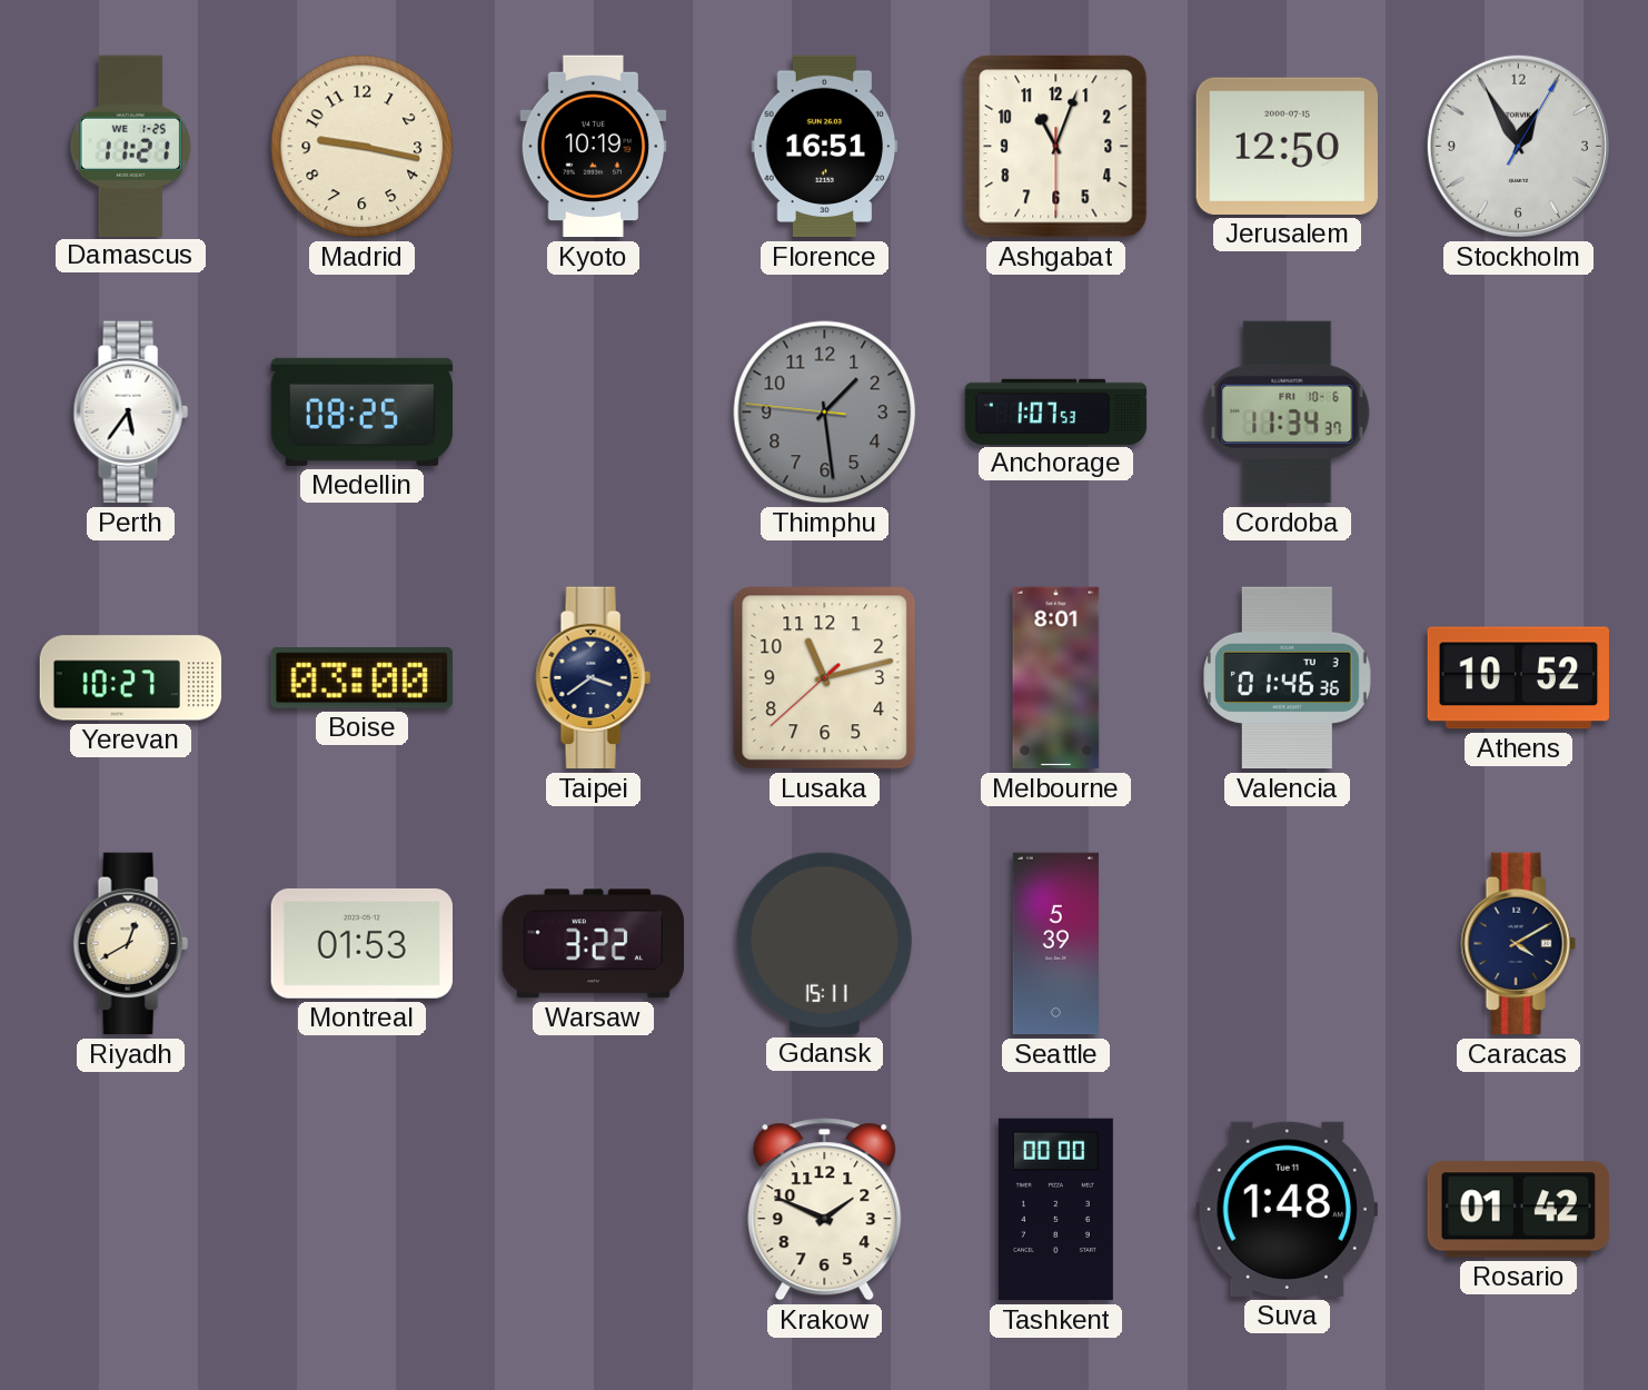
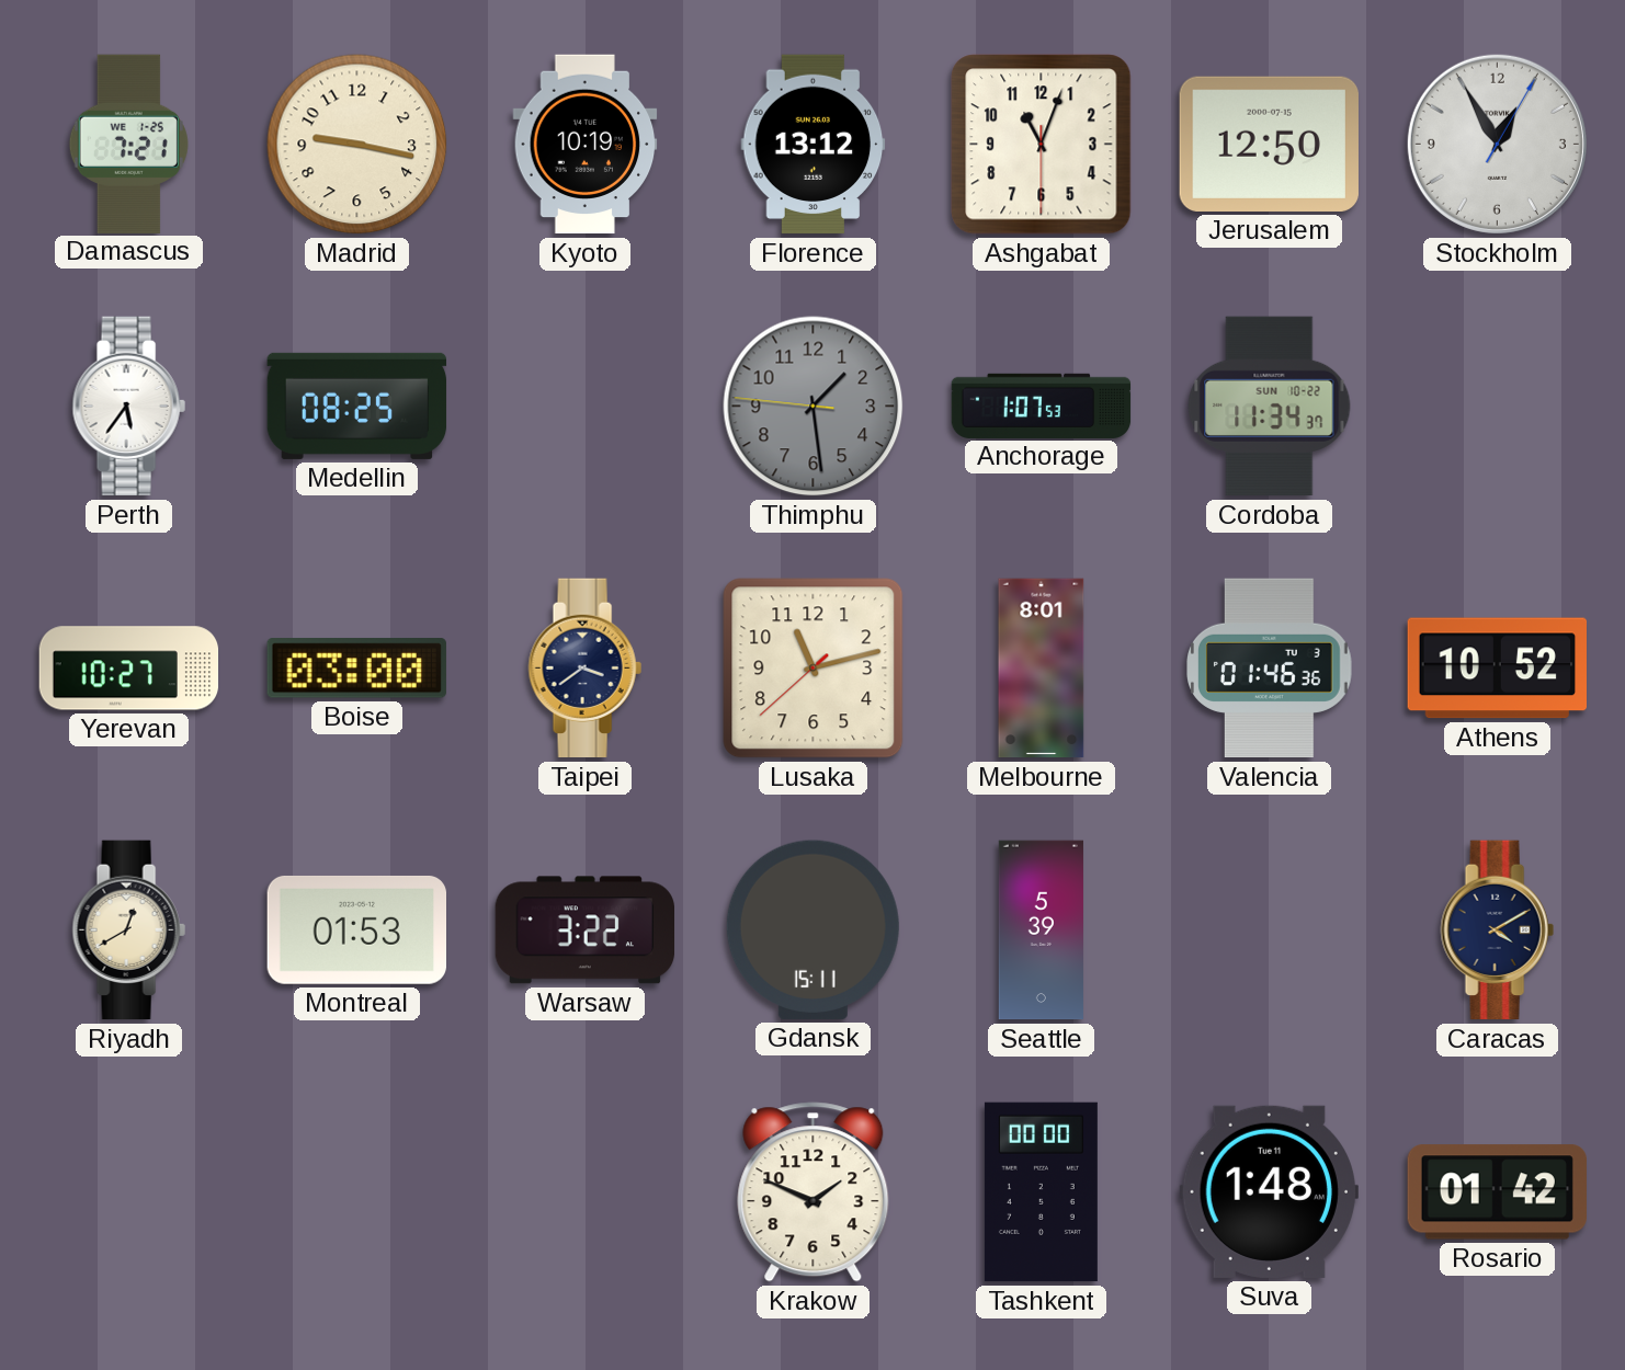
Damascus: 11:21 -> 7:21
Florence: 16:51 -> 13:12
Cordoba date: FRI 10-6 -> SUN 10-22
